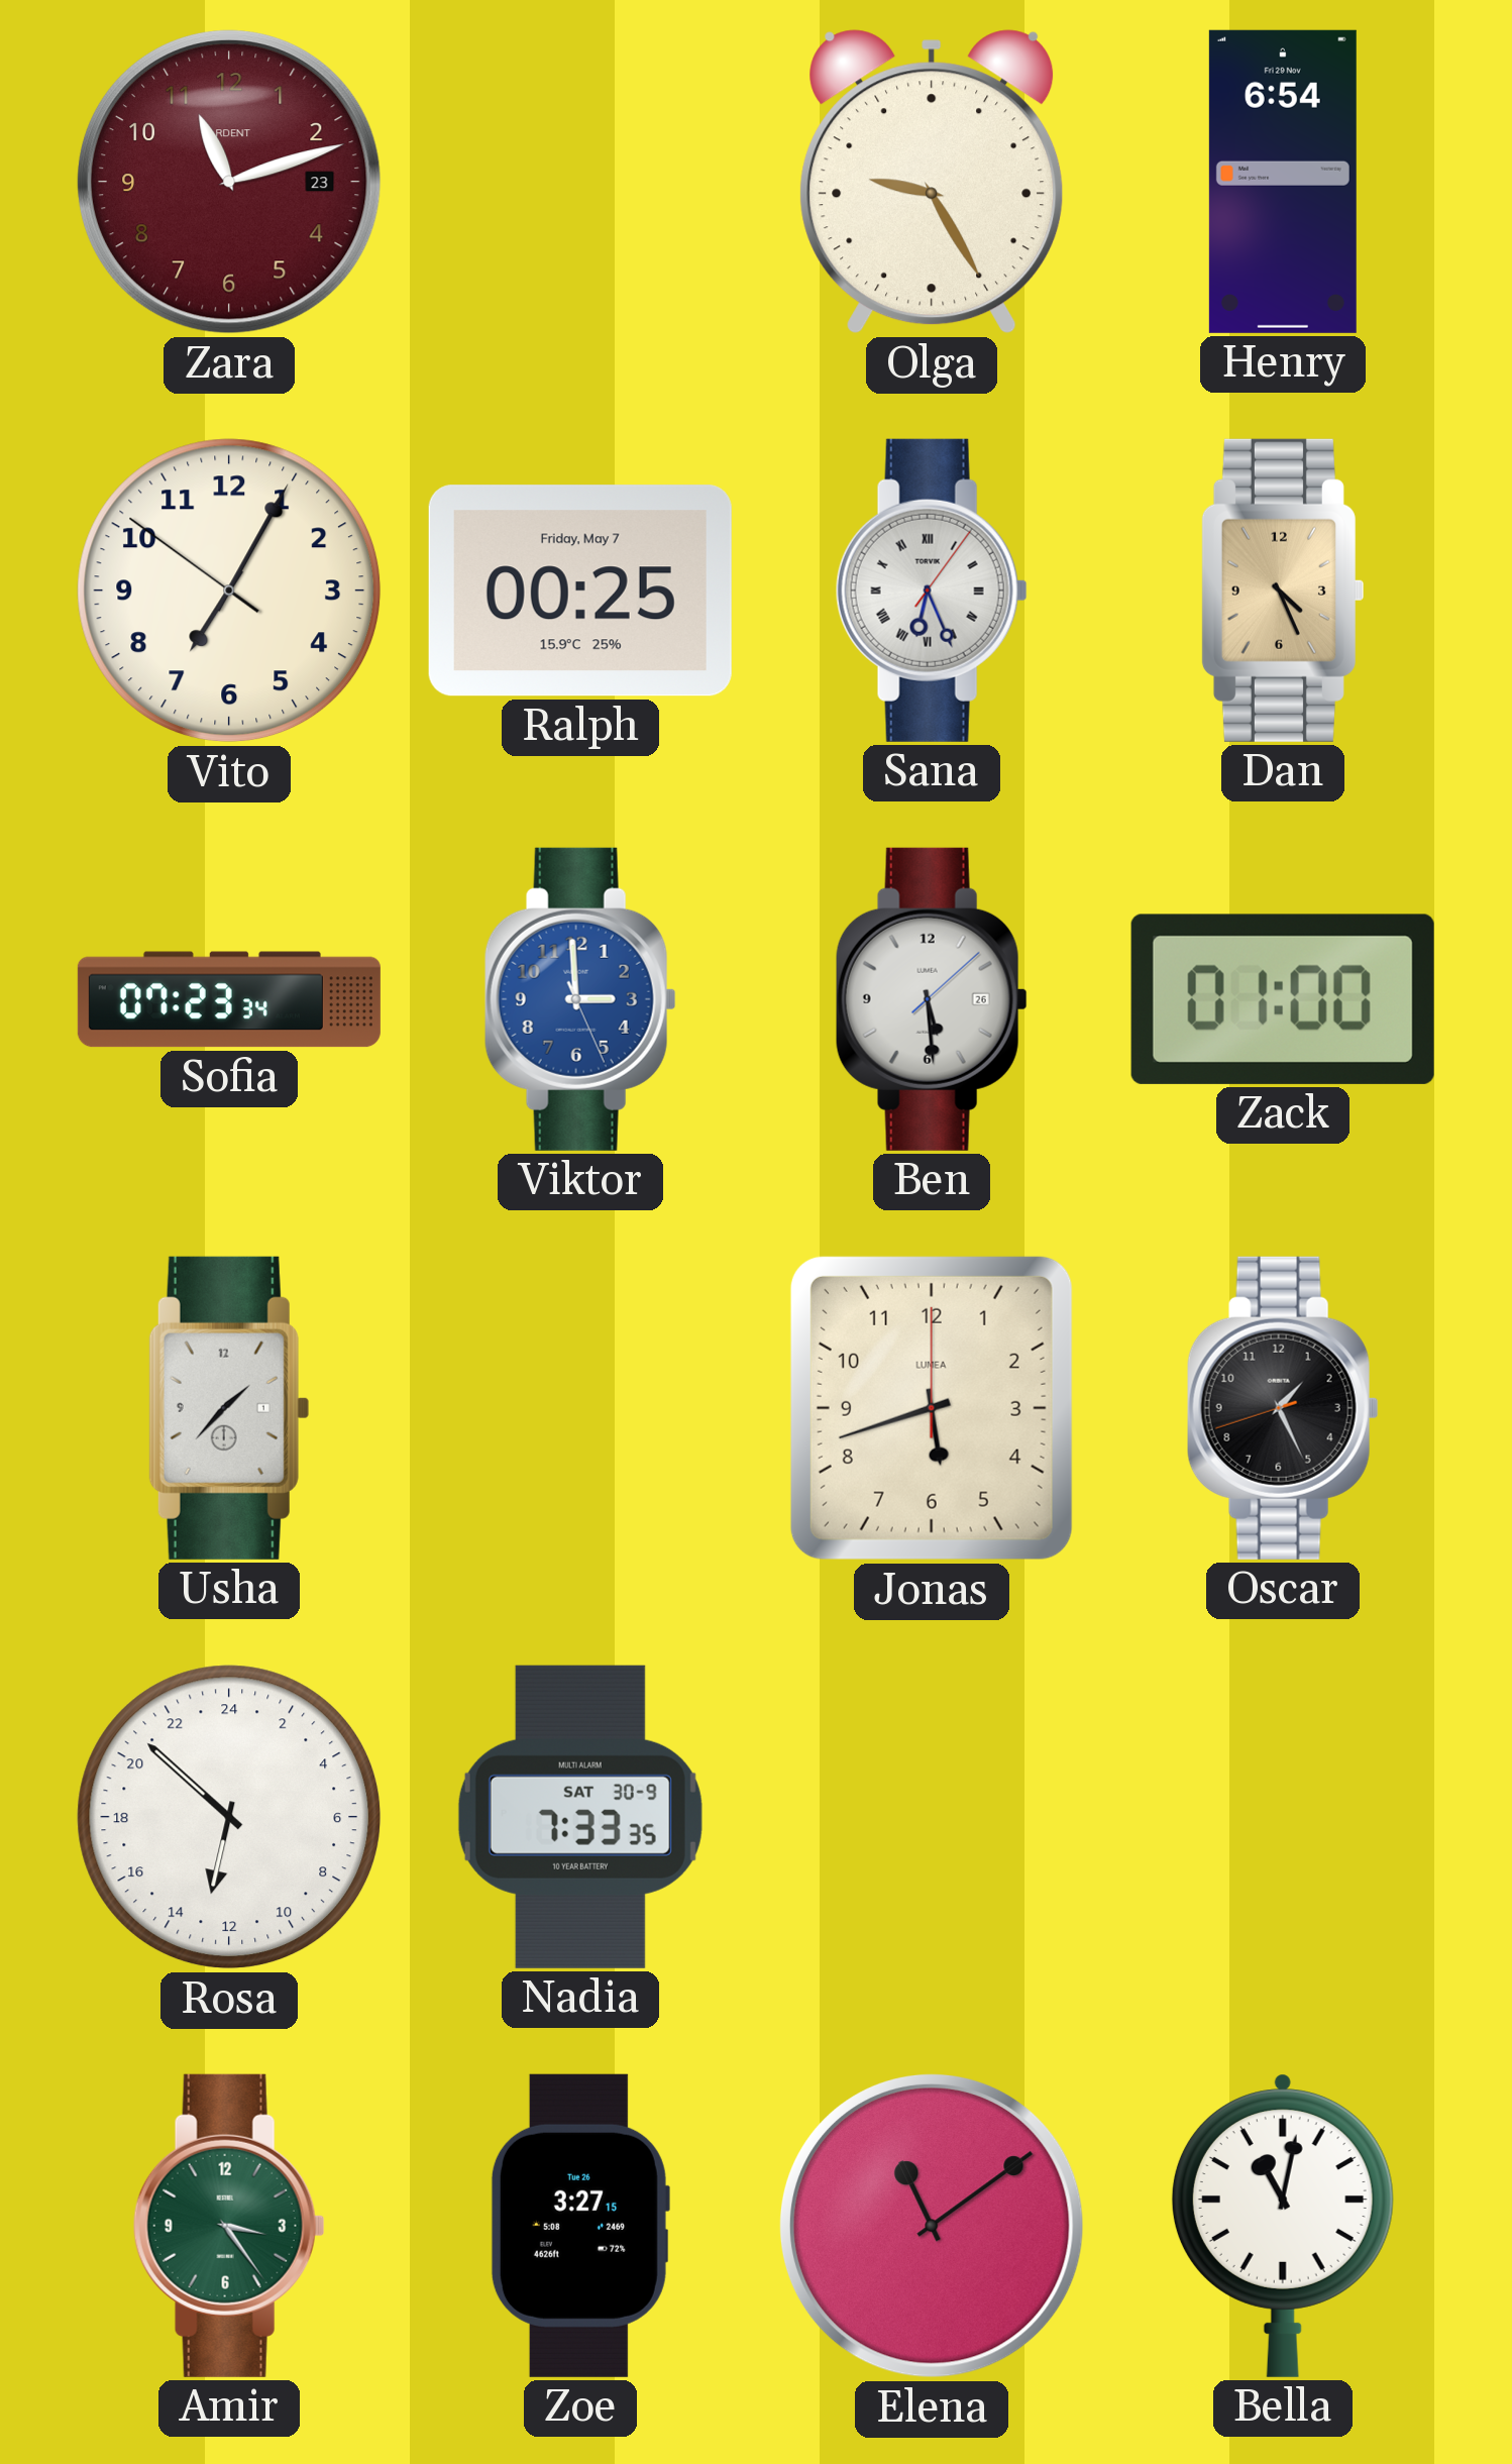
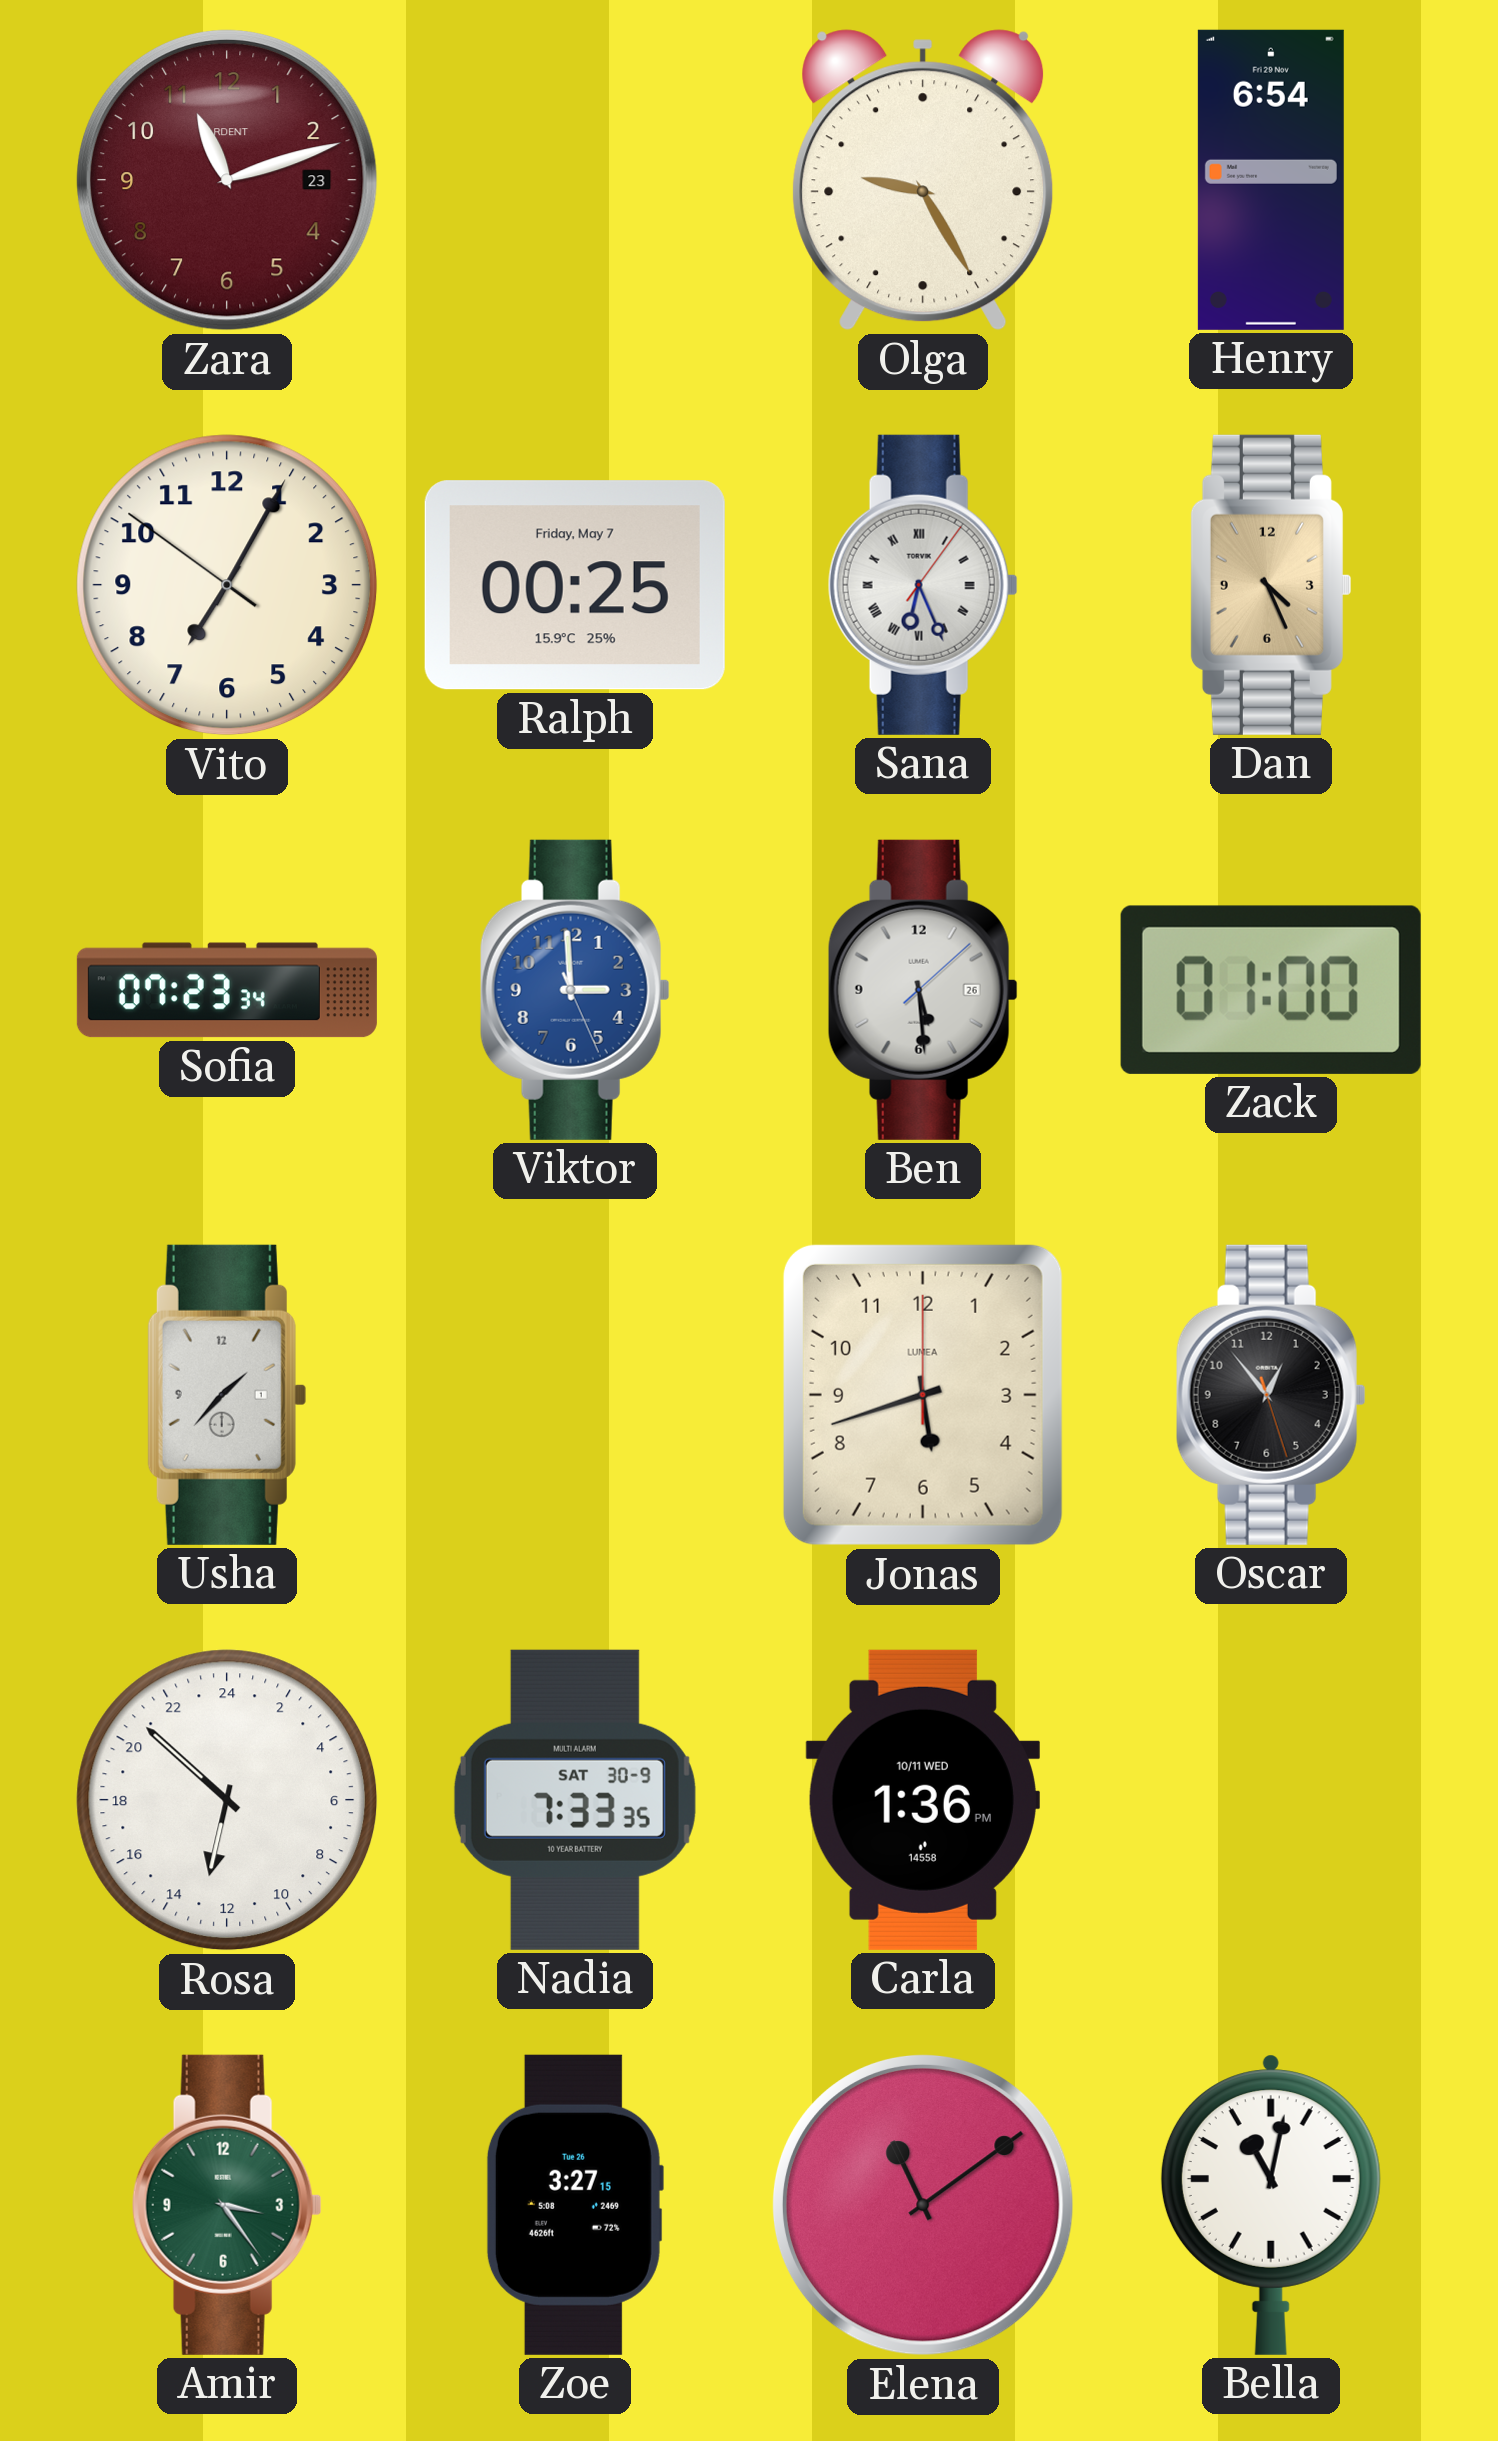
Oscar: 1:25 -> 12:53
Carla: none -> 1:36
